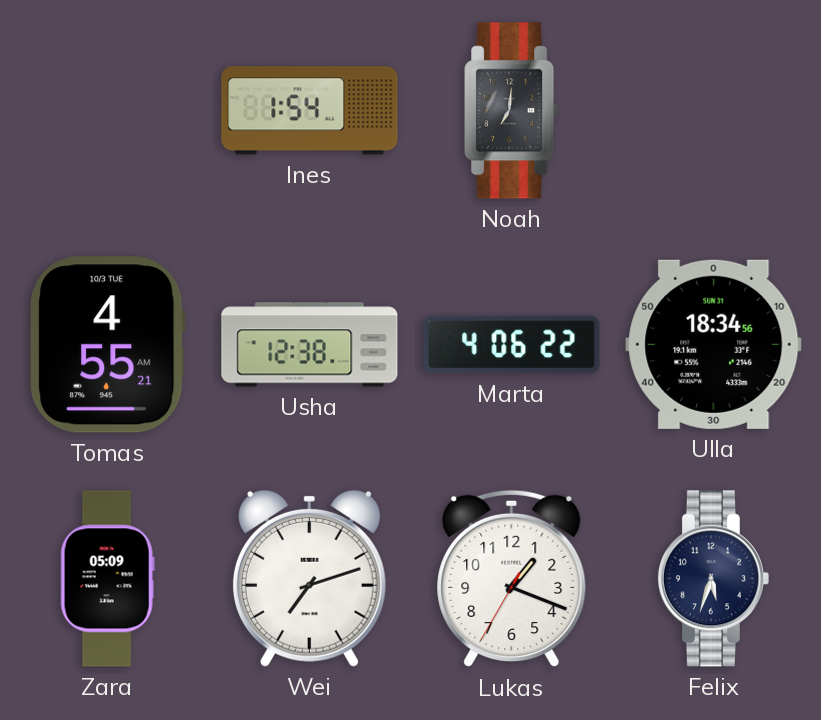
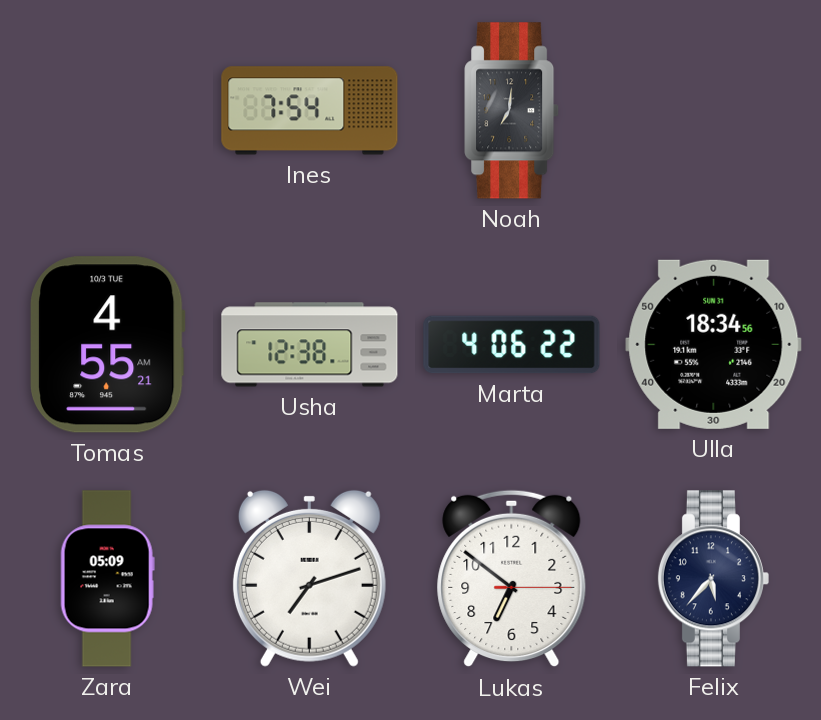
Ines: 1:54 -> 7:54
Lukas: 1:18 -> 6:51
Felix: 5:33 -> 5:37
